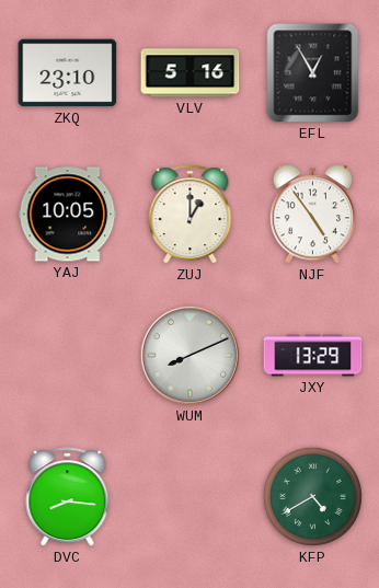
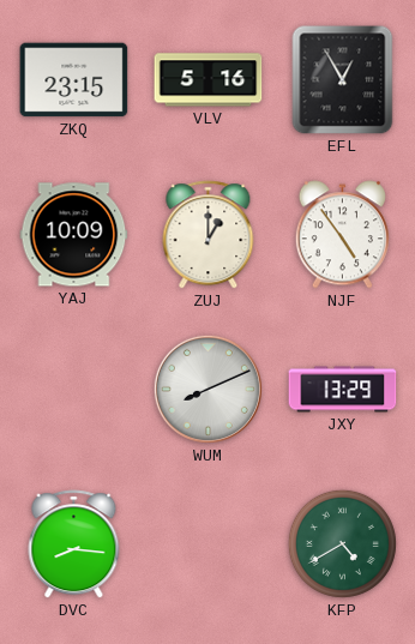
ZKQ: 23:10 -> 23:15
YAJ: 10:05 -> 10:09
